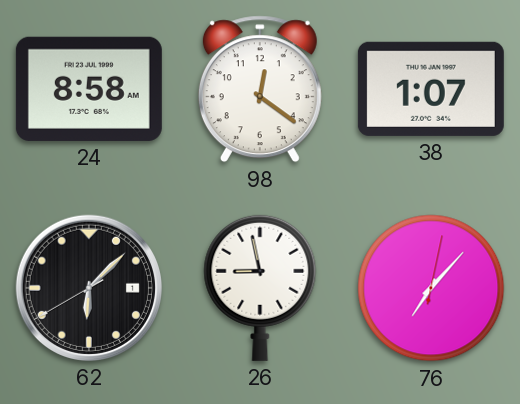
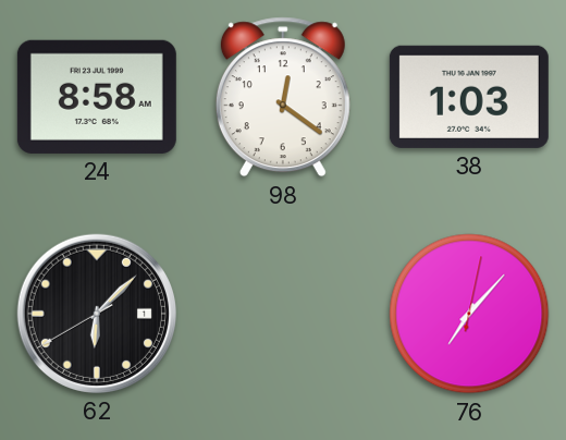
38: 1:07 -> 1:03
26: 8:58 -> none
